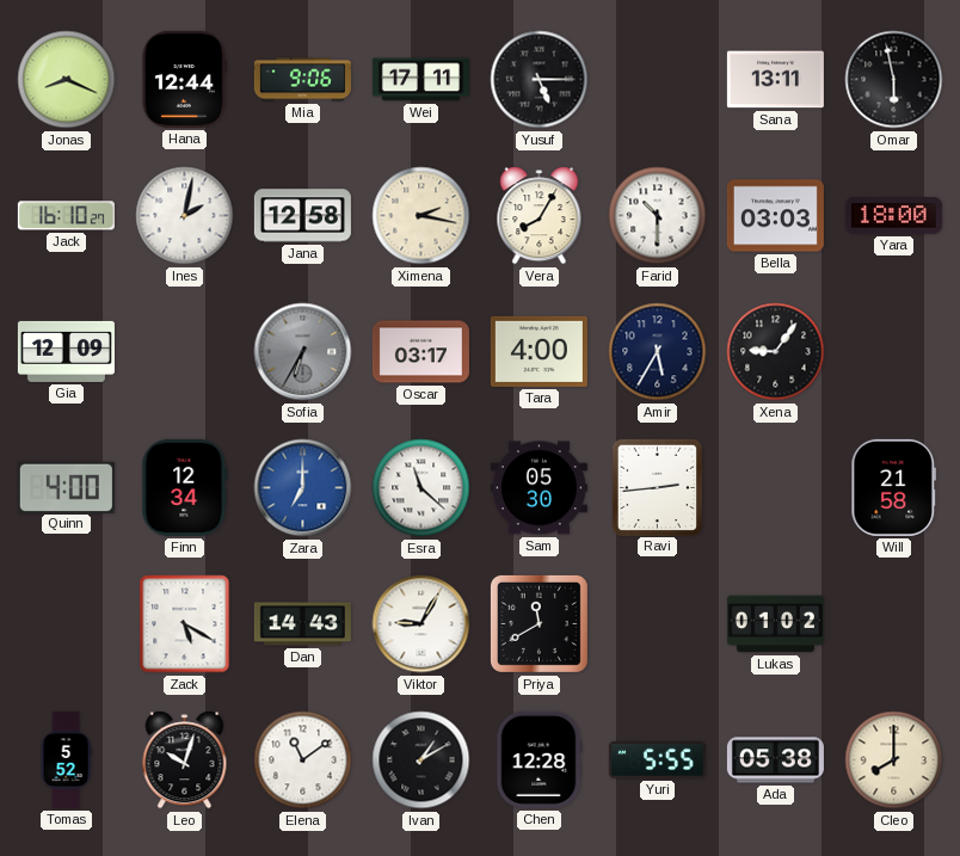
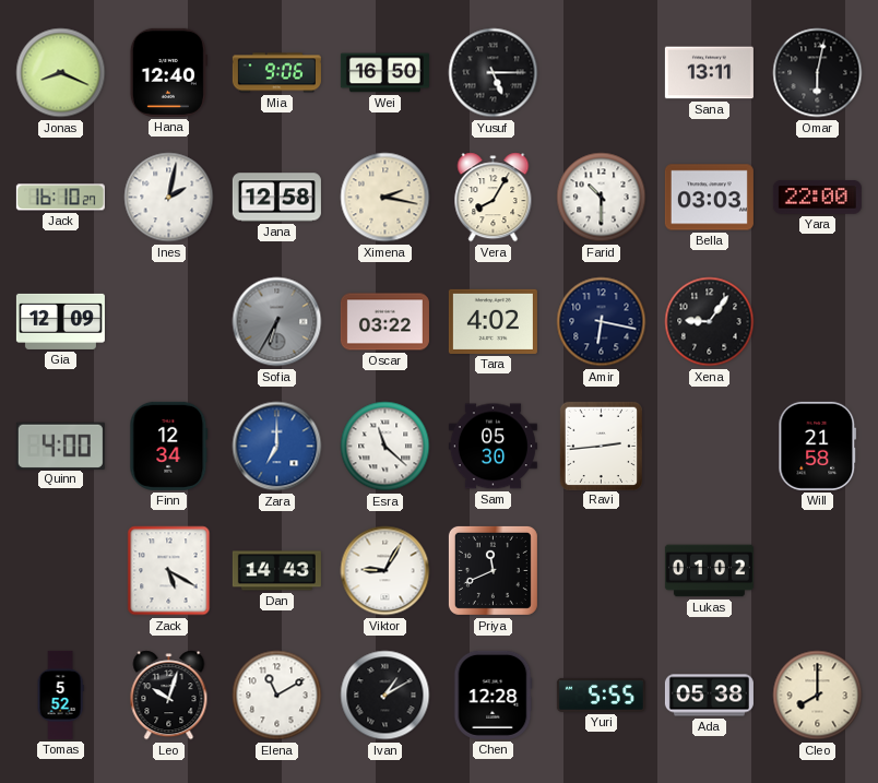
Hana: 12:44 -> 12:40
Wei: 17:11 -> 16:50
Omar: 5:58 -> 6:02
Yara: 18:00 -> 22:00
Oscar: 03:17 -> 03:22
Tara: 4:00 -> 4:02
Amir: 5:35 -> 6:17
Priya: 11:40 -> 11:41
Elena: 11:09 -> 11:10
